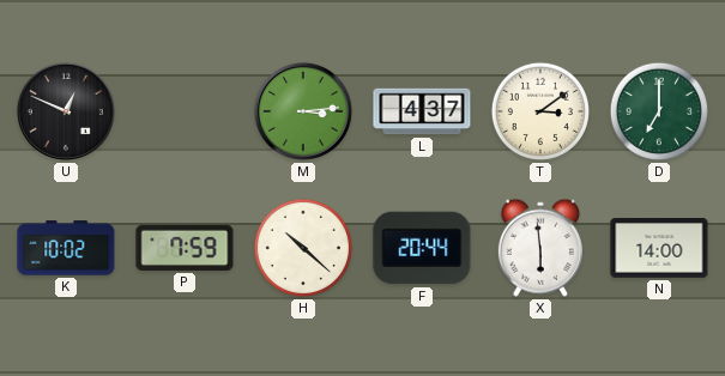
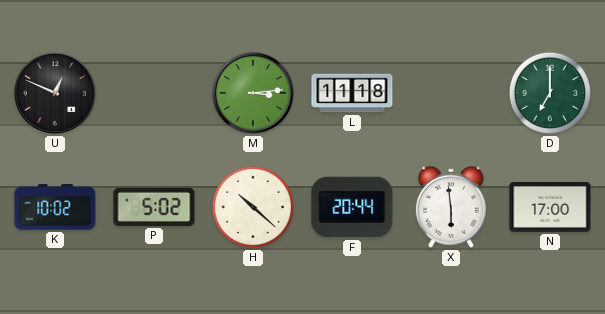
L: 4:37 -> 11:18
T: 3:09 -> none
P: 7:59 -> 5:02
N: 14:00 -> 17:00
